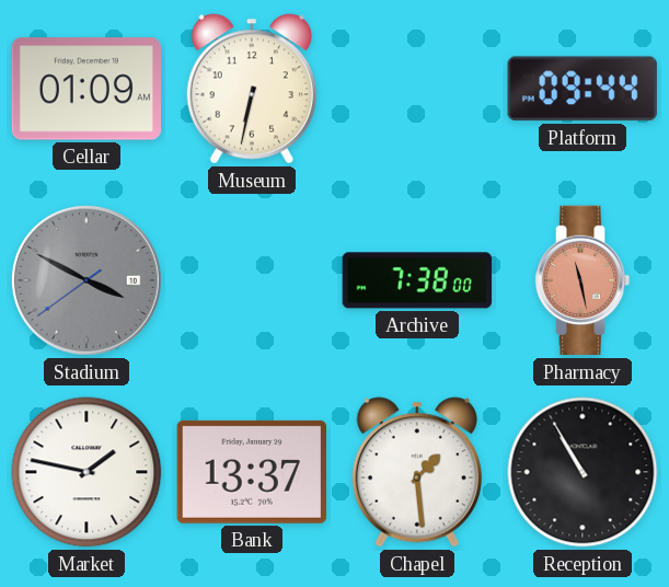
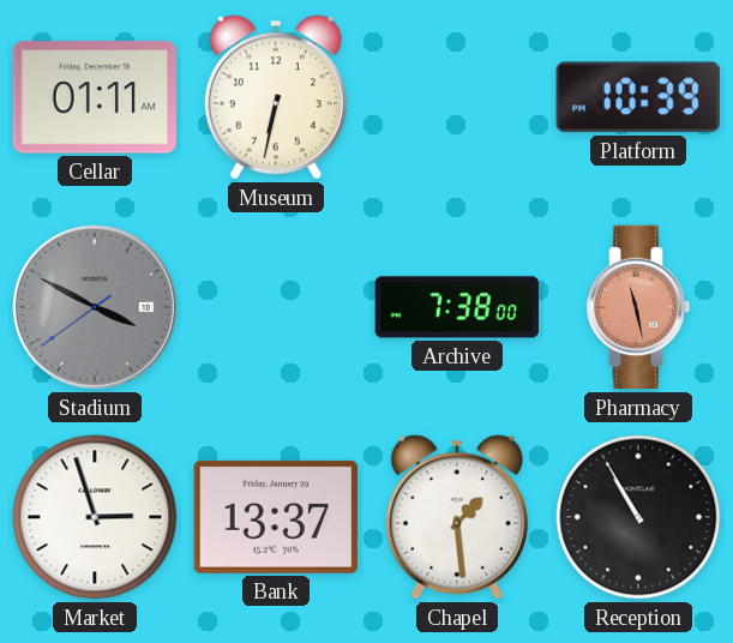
Cellar: 01:09 -> 01:11
Platform: 09:44 -> 10:39
Market: 1:47 -> 2:57
